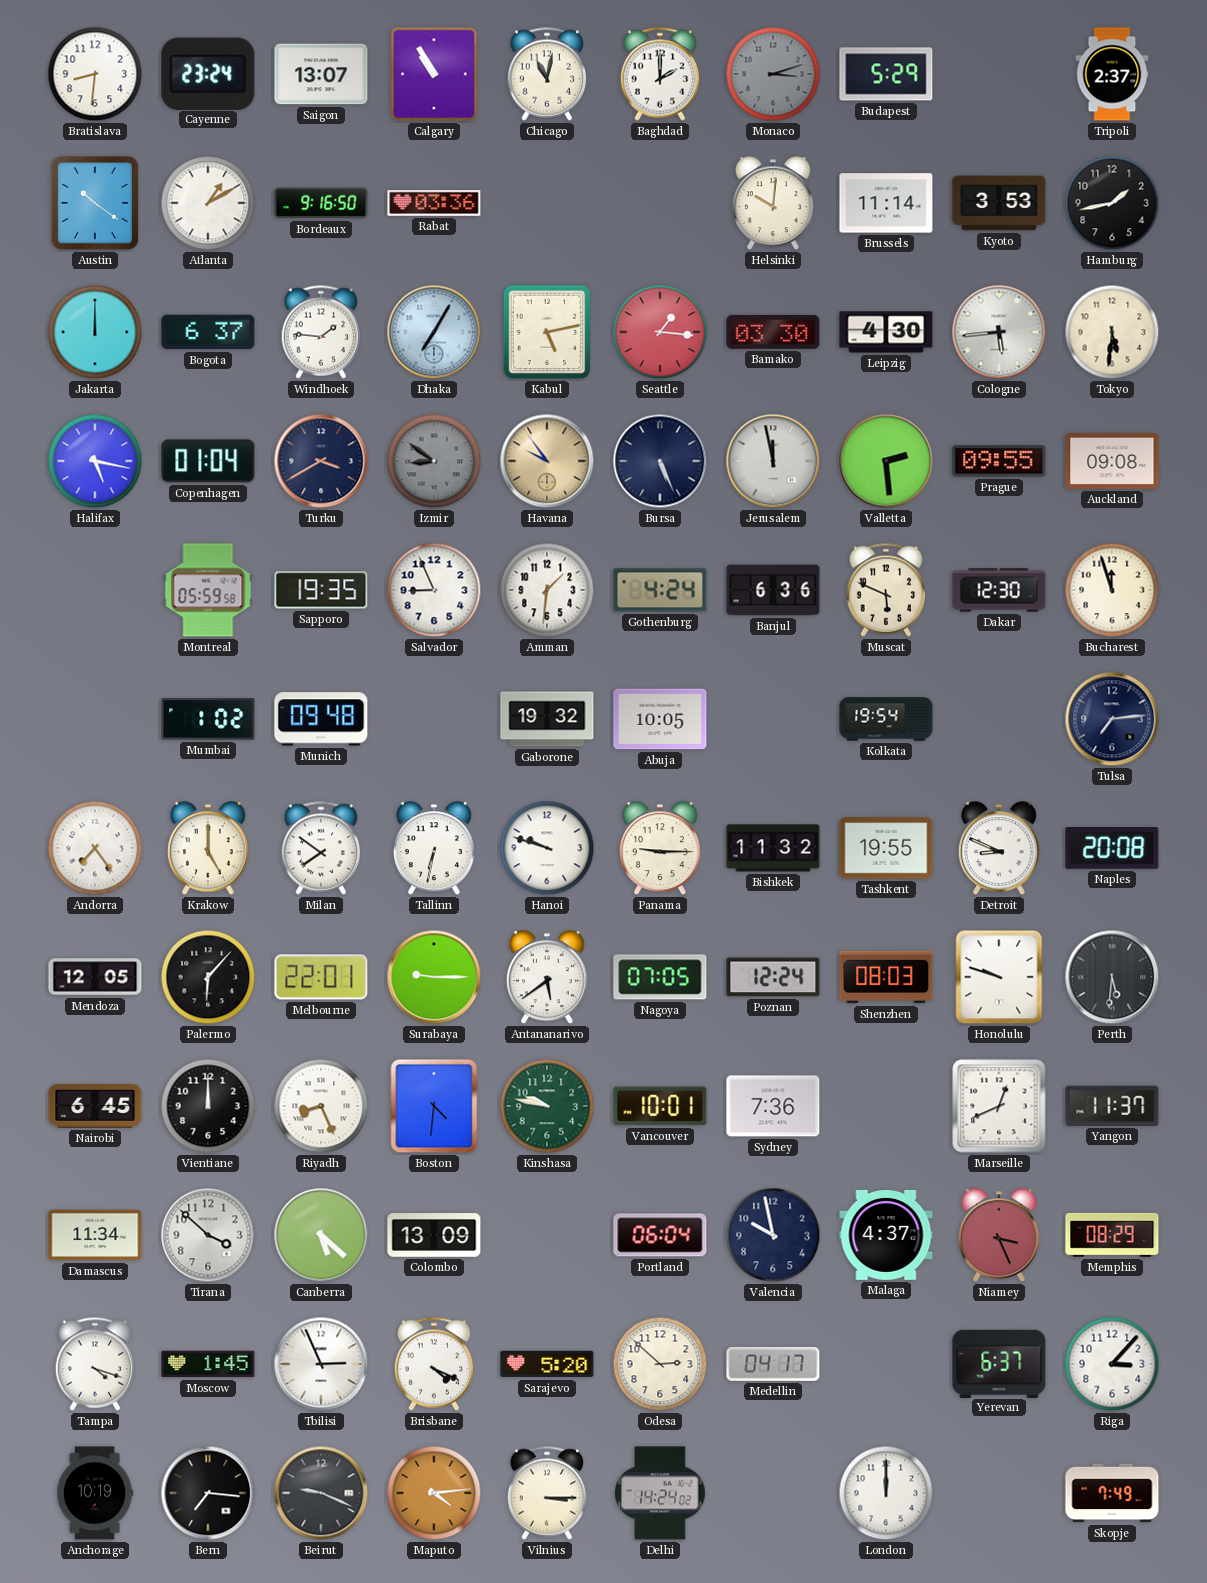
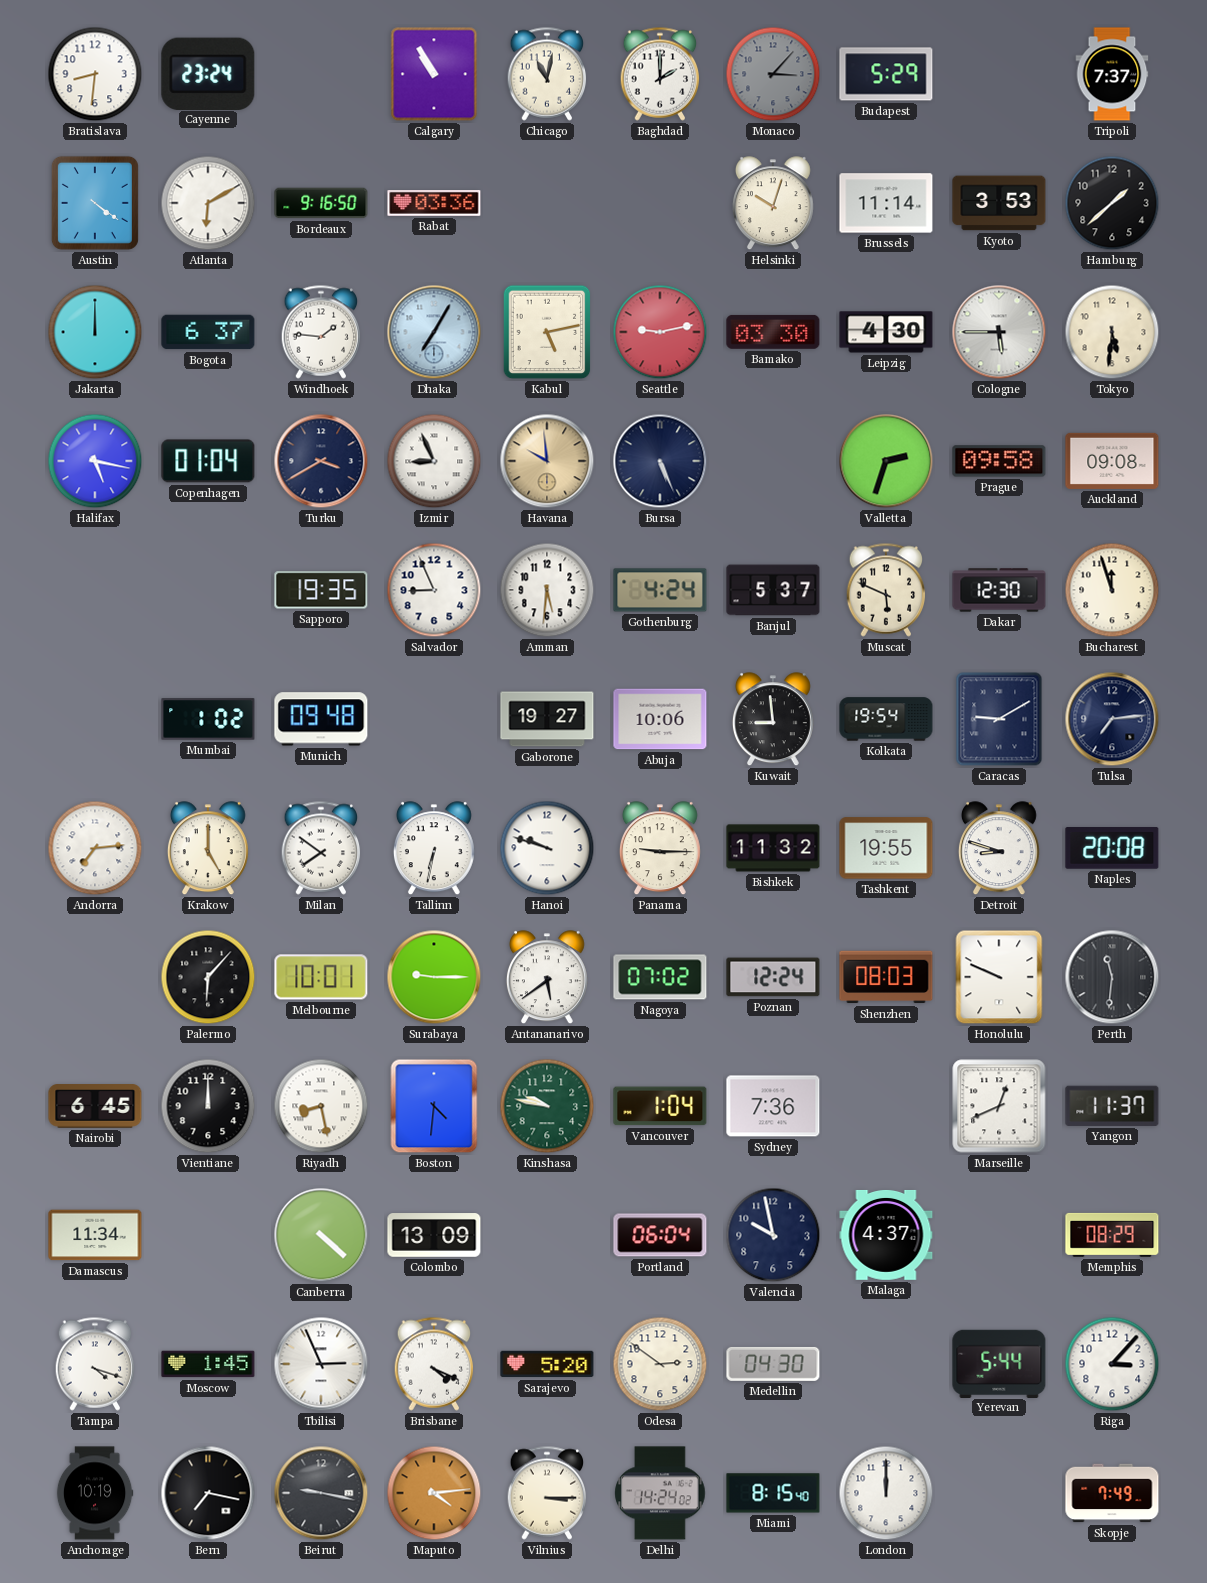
Saigon: 13:07 -> none
Monaco: 3:12 -> 3:07
Tripoli: 2:37 -> 7:37
Austin: 10:21 -> 4:21
Atlanta: 1:10 -> 6:10
Helsinki: 10:01 -> 10:03
Hamburg: 1:43 -> 1:38
Seattle: 1:16 -> 9:13
Cologne: 5:44 -> 5:45
Izmir: 8:51 -> 8:56
Izmir dial: grey -> white
Havana: 9:54 -> 9:59
Jerusalem: 11:58 -> none
Valletta: 2:29 -> 2:33
Prague: 09:55 -> 09:58
Montreal: 05:59 -> none
Amman: 1:31 -> 5:31
Banjul: 6:36 -> 5:37
Gaborone: 19:32 -> 19:27
Abuja: 10:05 -> 10:06
Kuwait: none -> 8:59
Caracas: none -> 9:10
Andorra: 7:24 -> 7:14
Detroit: 8:49 -> 8:48
Mendoza: 12:05 -> none
Melbourne: 22:01 -> 10:01
Nagoya: 07:05 -> 07:02
Honolulu: 9:48 -> 9:49
Perth: 5:31 -> 11:31
Riyadh: 8:26 -> 8:28
Vancouver: 10:01 -> 1:04
Tirana: 3:52 -> none
Canberra: 5:22 -> 4:22
Niamey: 3:26 -> none
Odesa: 2:52 -> 2:51
Medellin: 04:17 -> 04:30
Yerevan: 6:37 -> 5:44
Bern: 7:16 -> 7:17
Beirut: 9:19 -> 9:17
Miami: none -> 8:15
